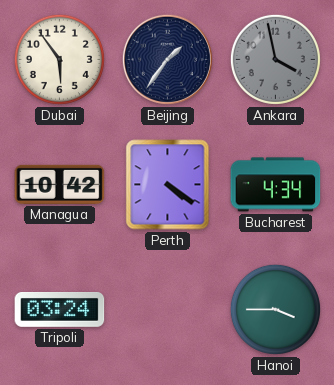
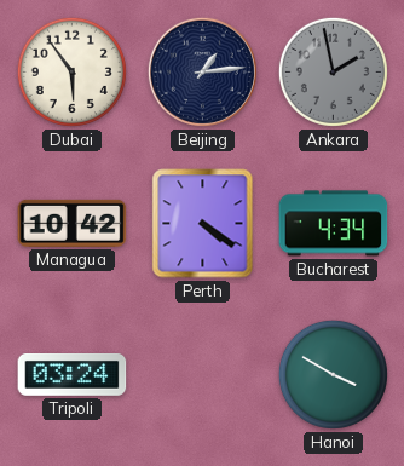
Beijing: 1:36 -> 1:14
Ankara: 3:58 -> 1:58
Hanoi: 3:45 -> 3:50
